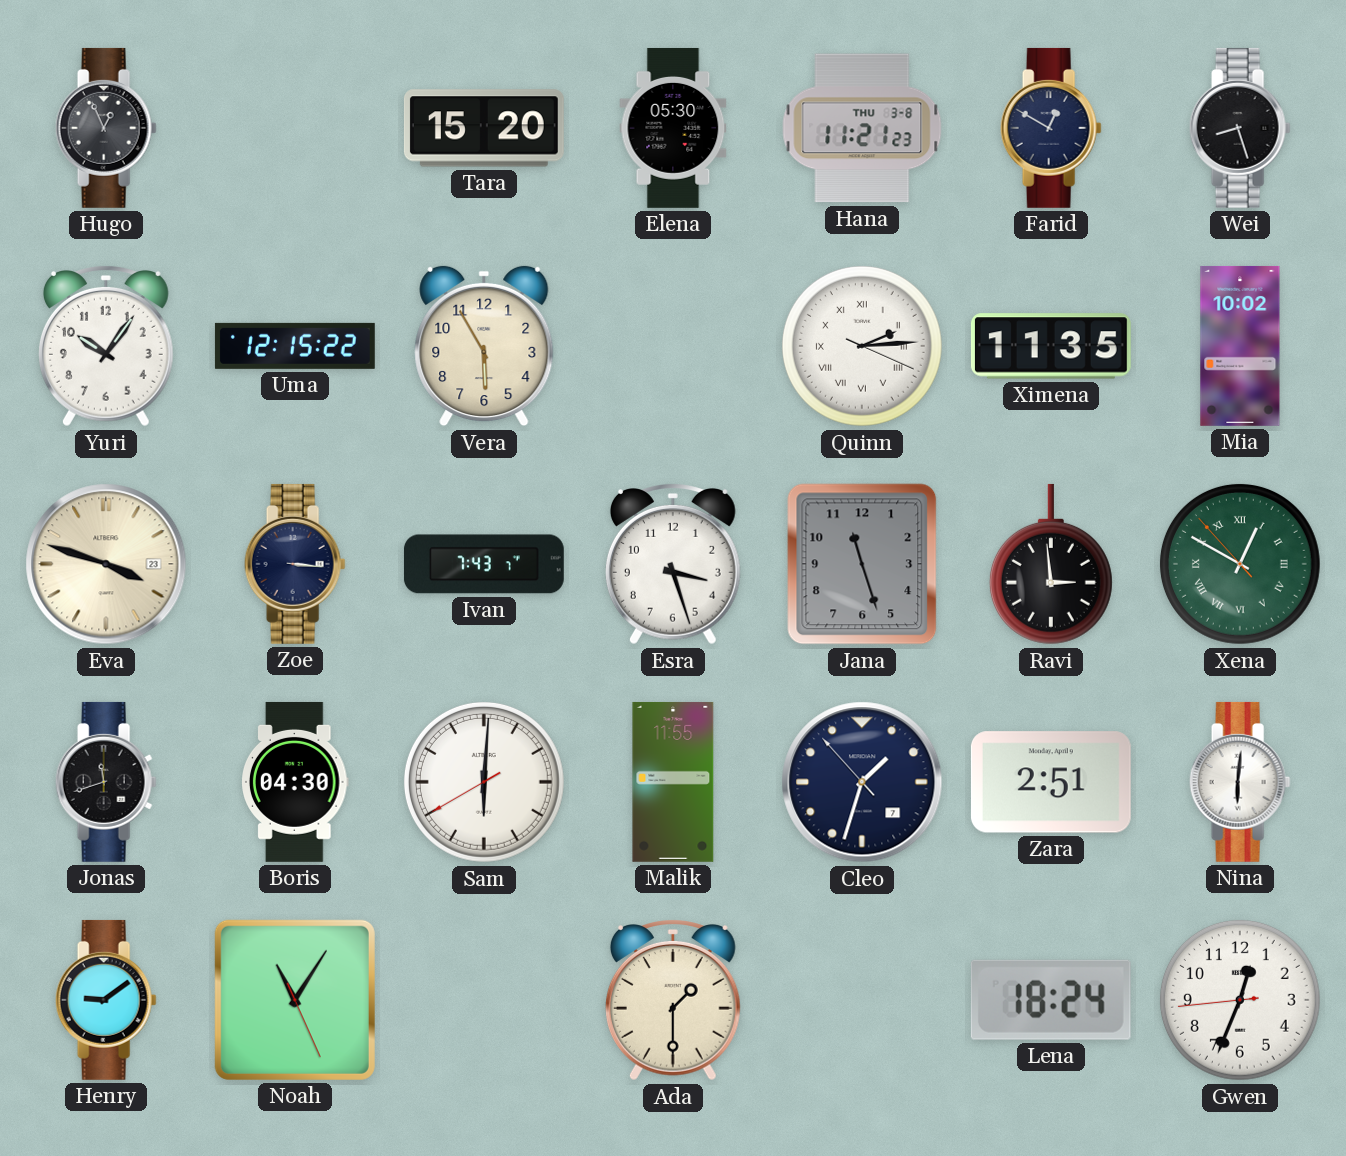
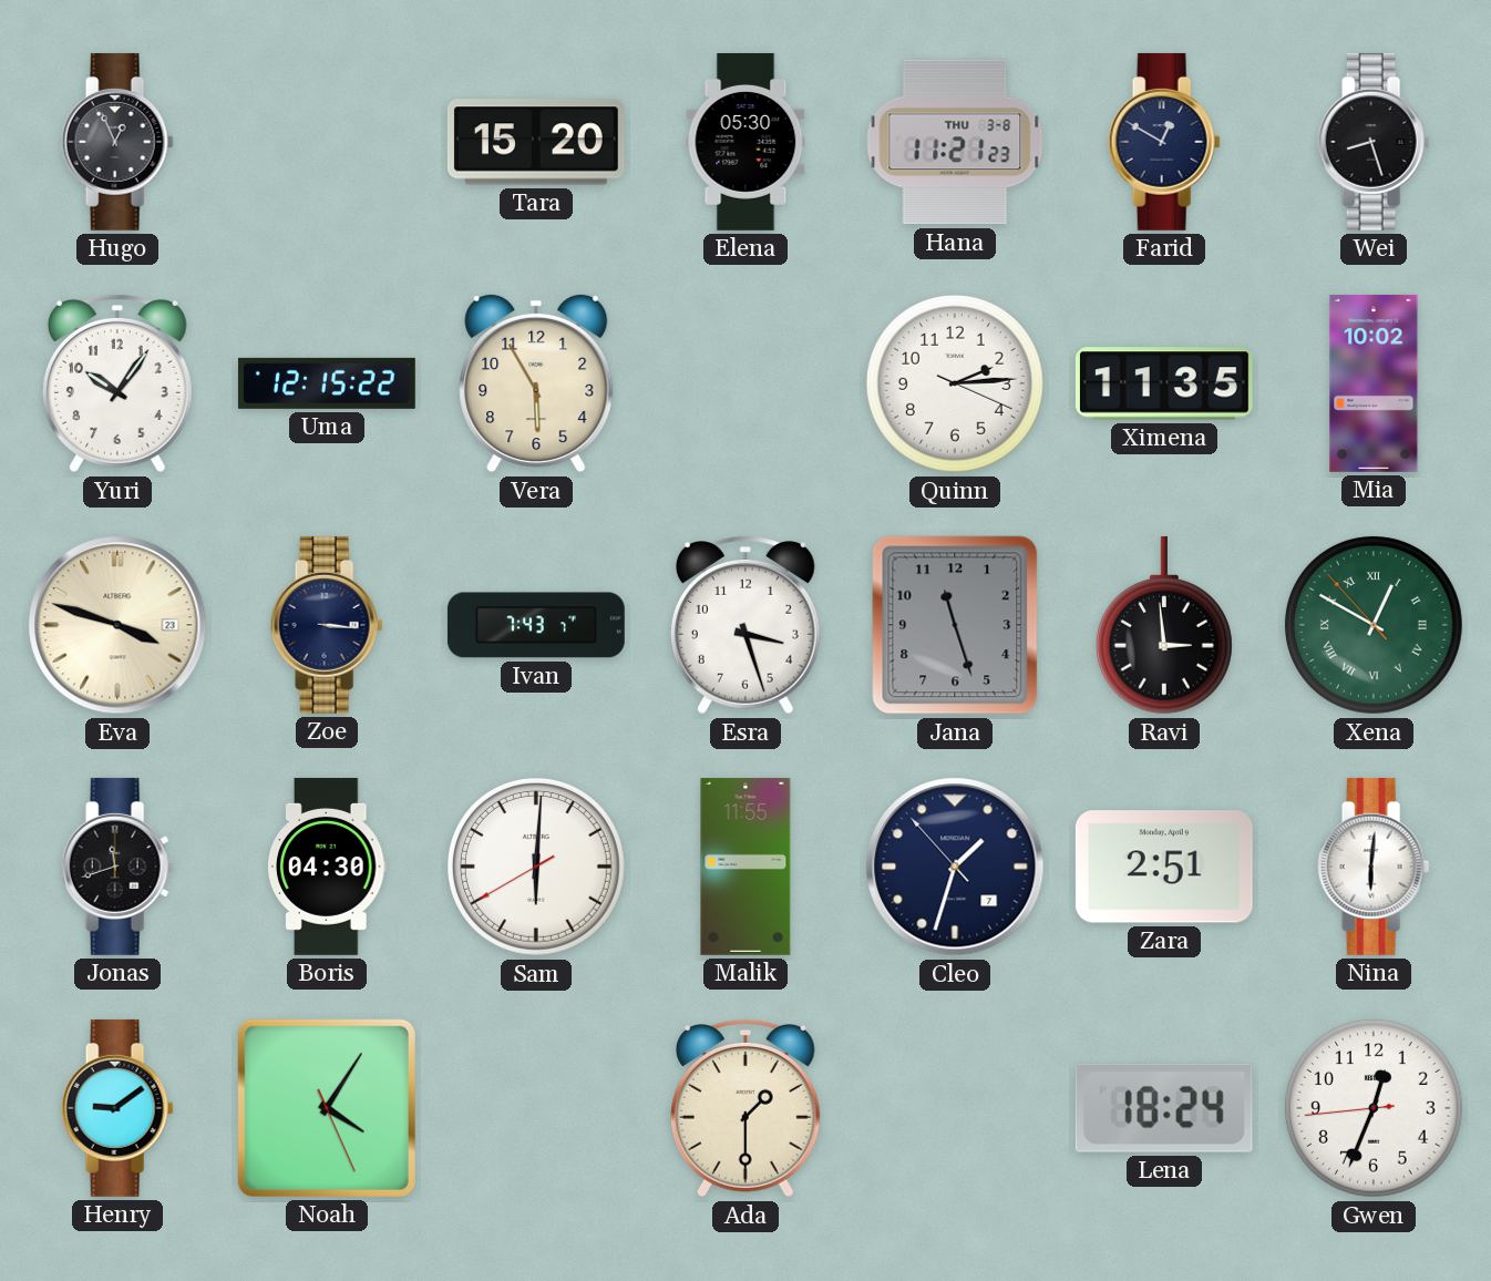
Quinn numerals: Roman -> Arabic
Noah: 11:05 -> 4:05
